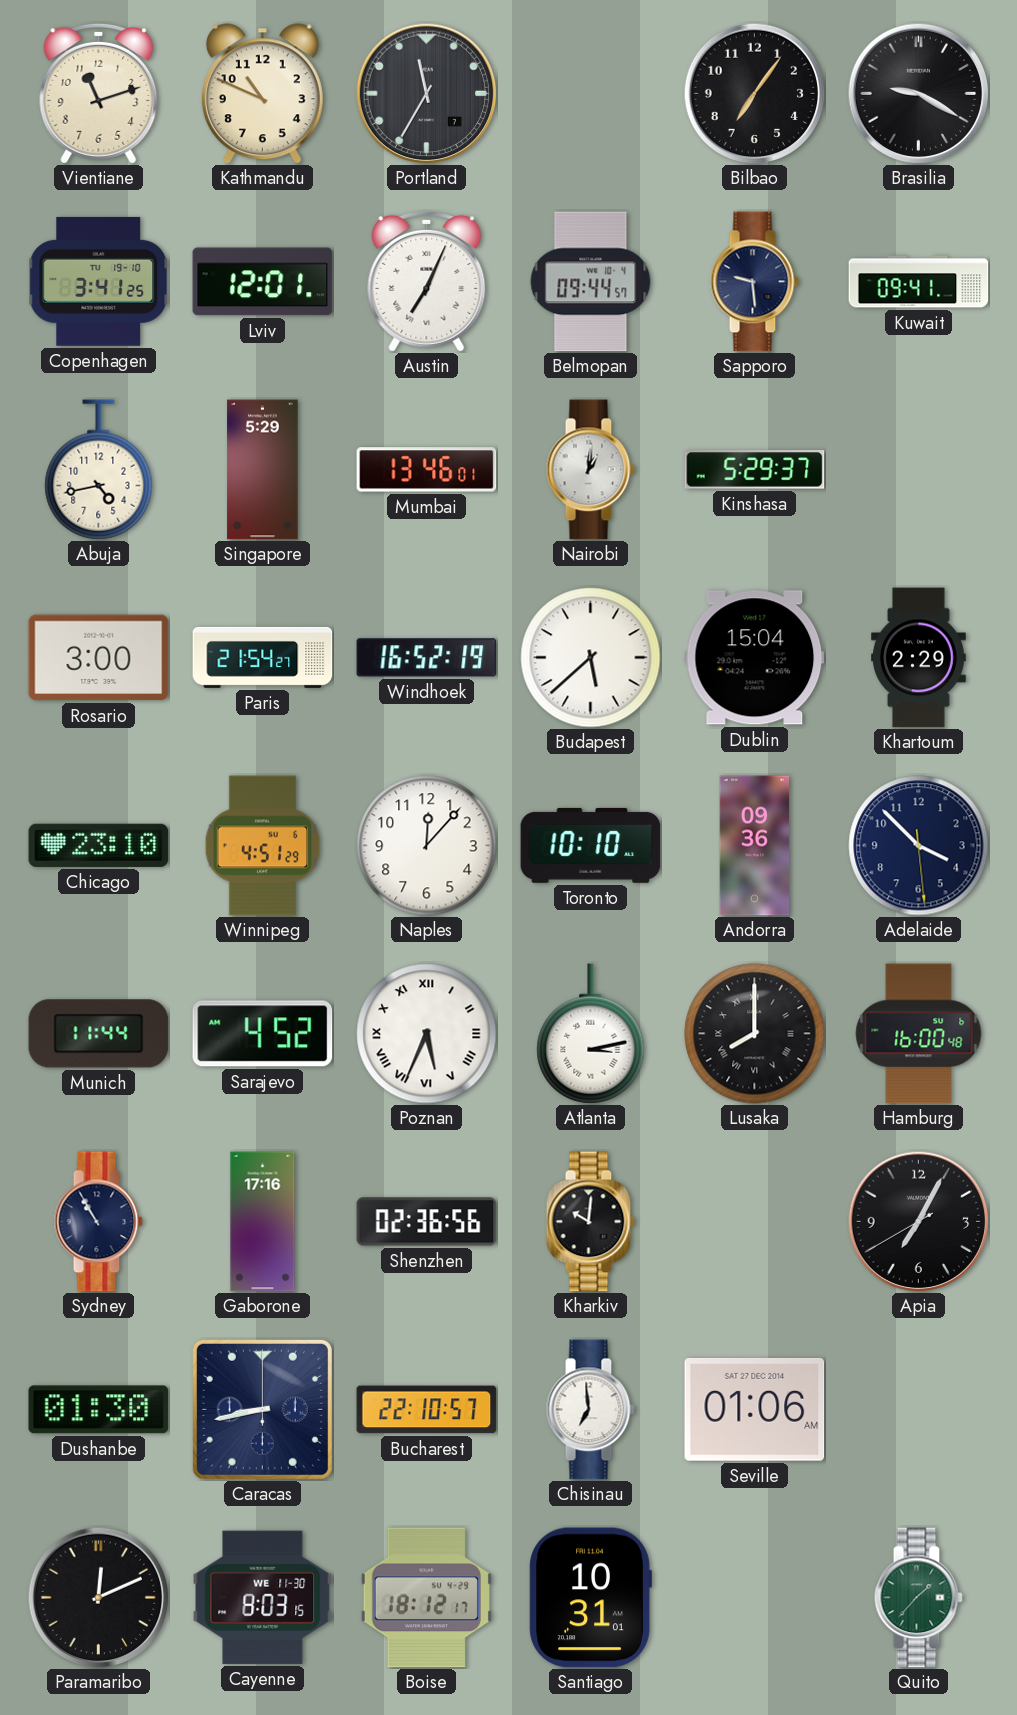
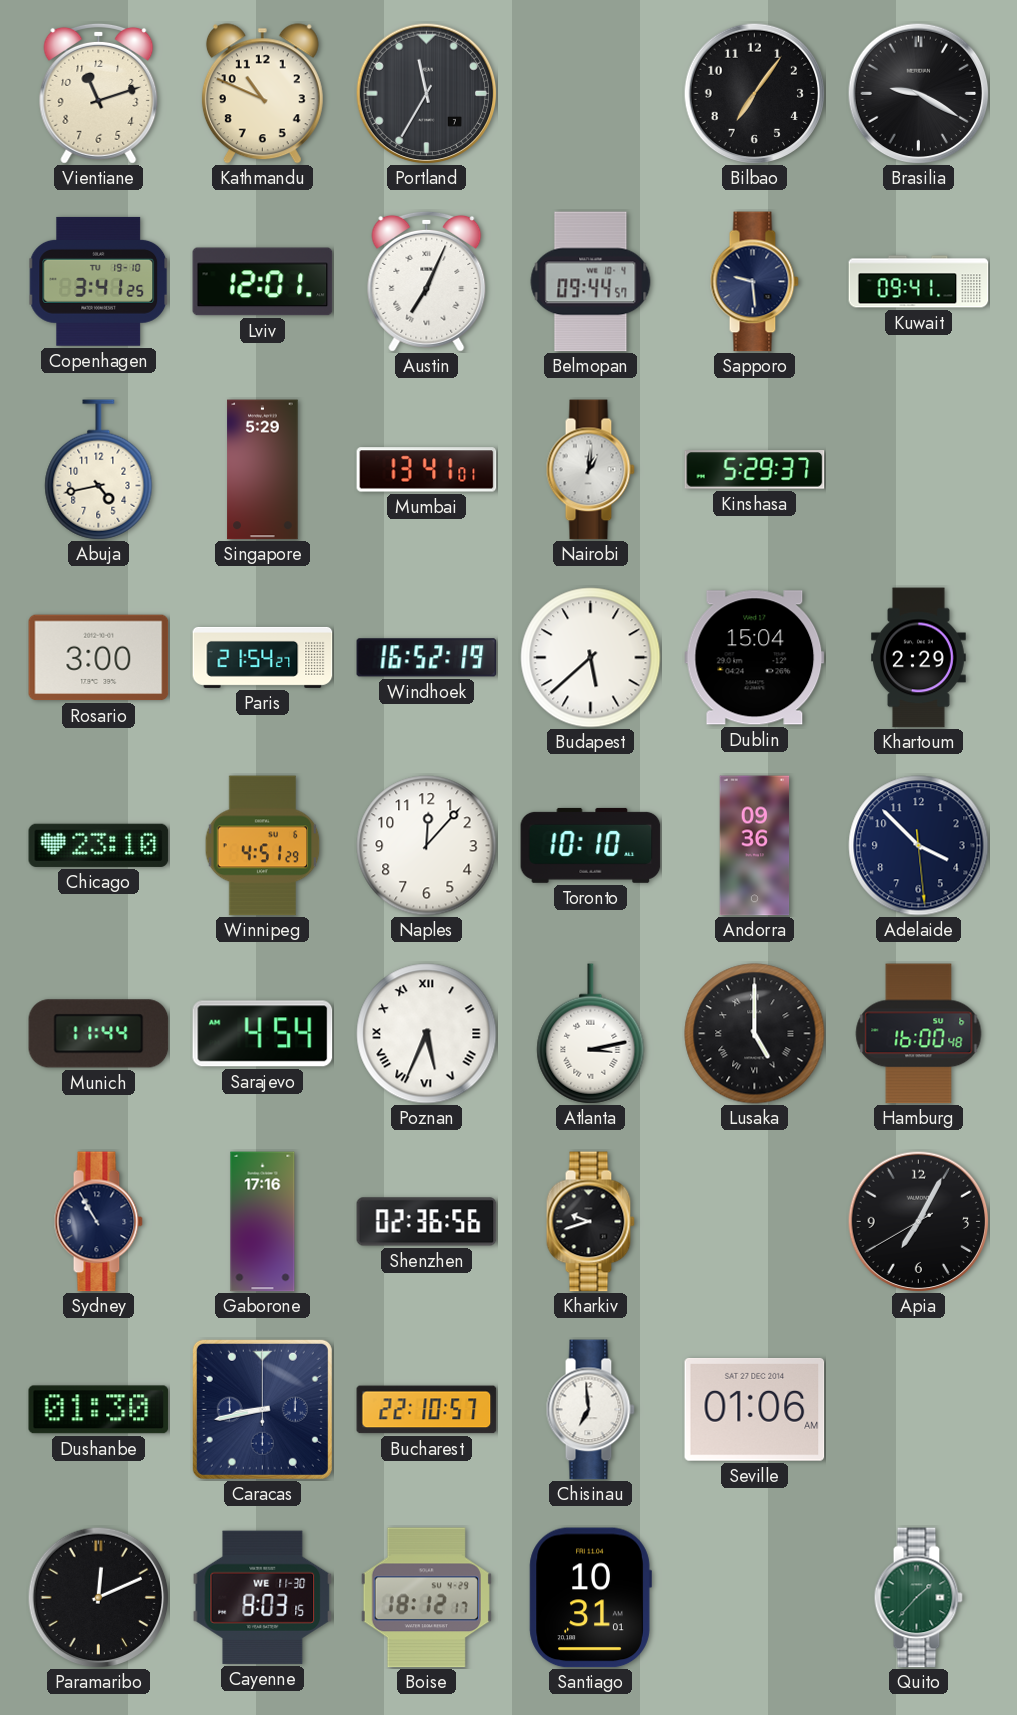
Mumbai: 13:46 -> 13:41
Sarajevo: 4:52 -> 4:54
Lusaka: 8:00 -> 5:00
Kharkiv: 10:01 -> 9:42
